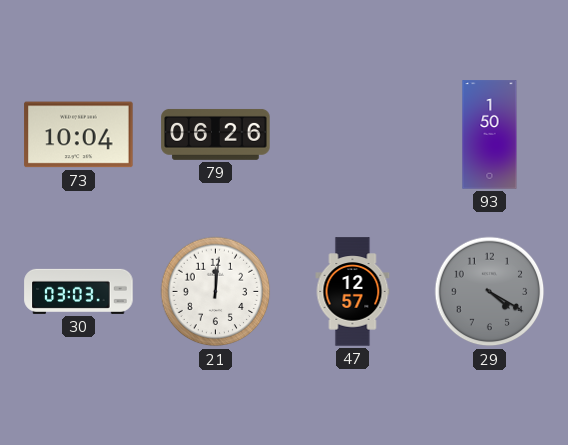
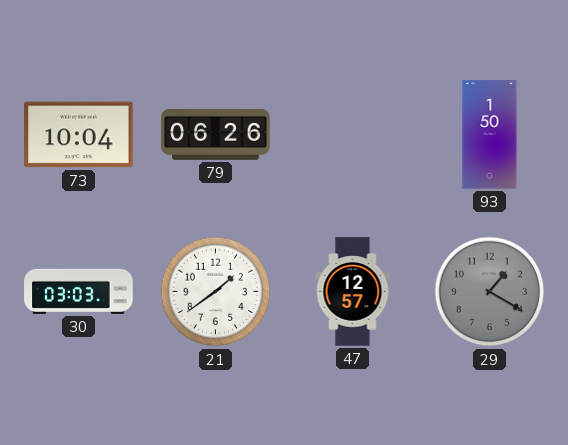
21: 12:01 -> 1:39
29: 4:20 -> 1:20
